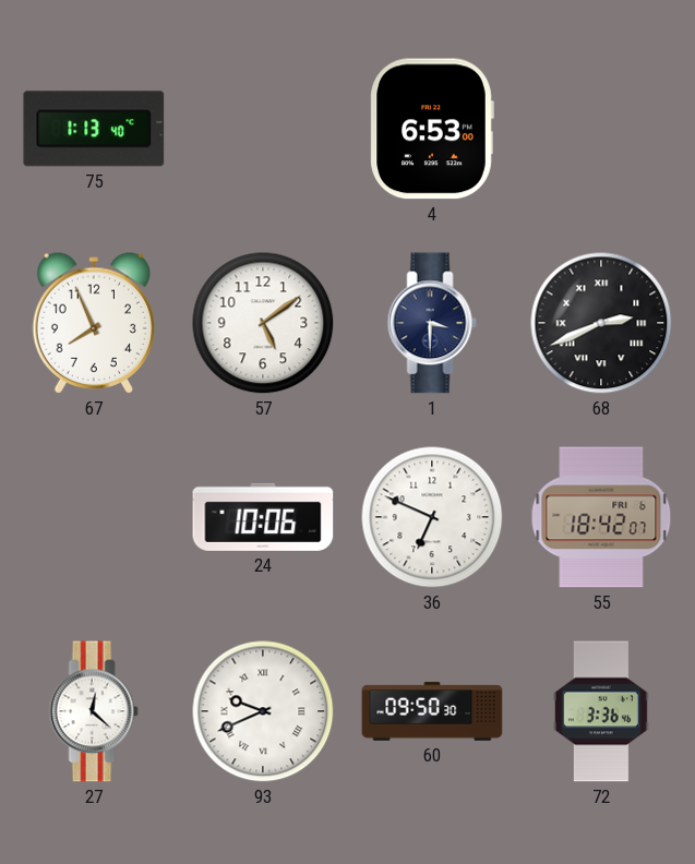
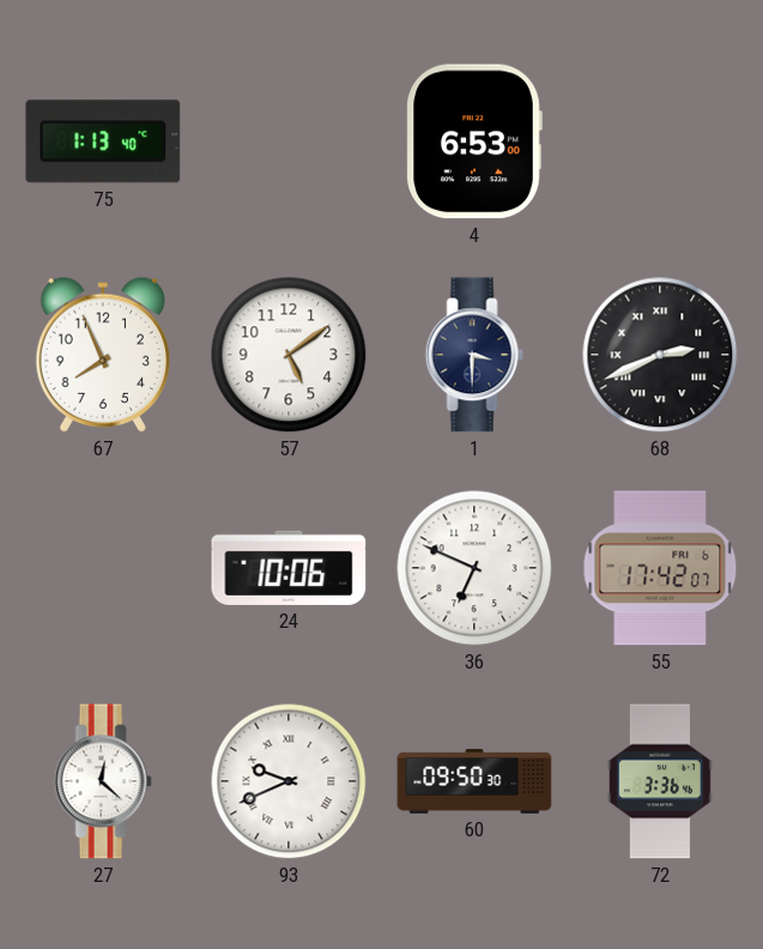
55: 18:42 -> 17:42
